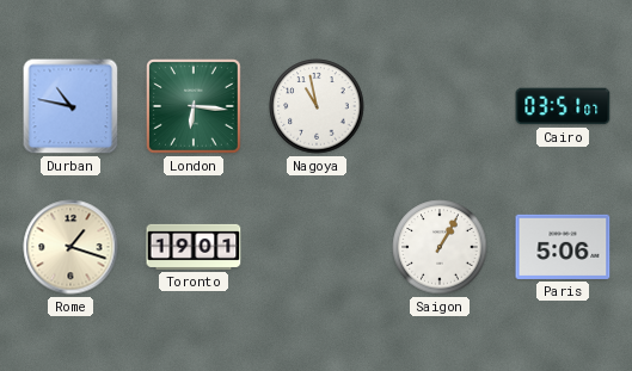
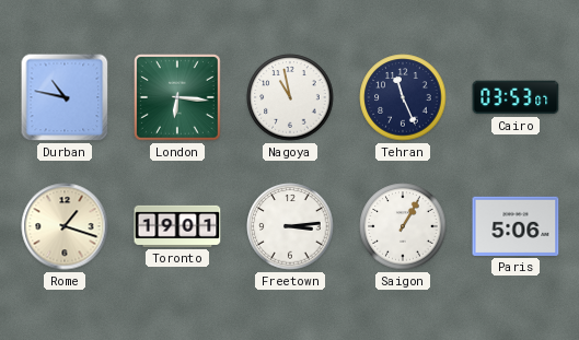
Tehran: none -> 11:26
Cairo: 03:51 -> 03:53
Freetown: none -> 3:14
